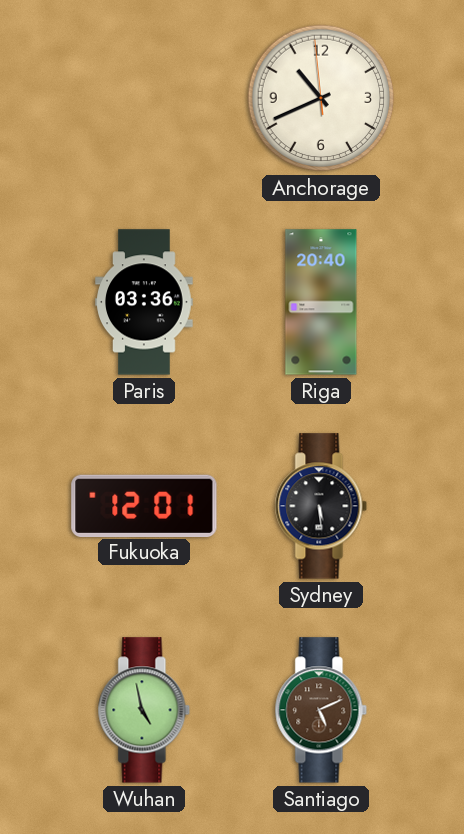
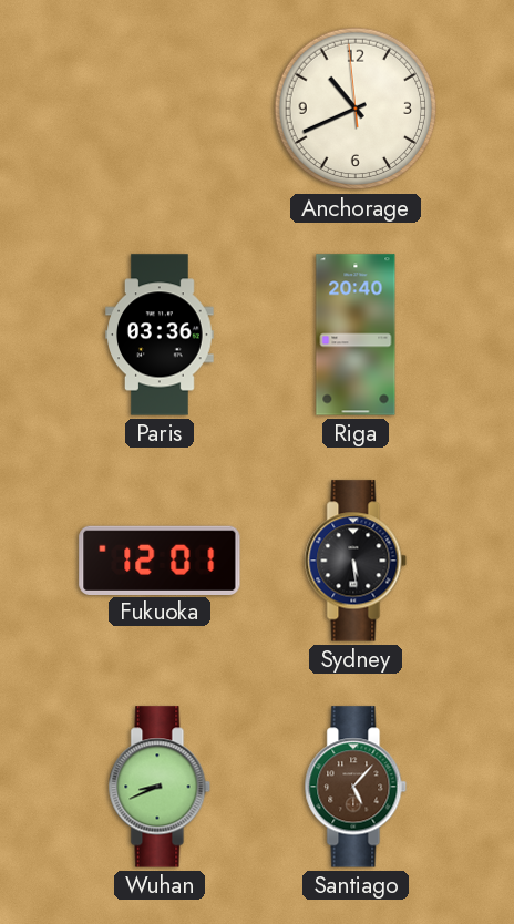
Wuhan: 4:58 -> 8:41
Santiago: 5:11 -> 5:07
